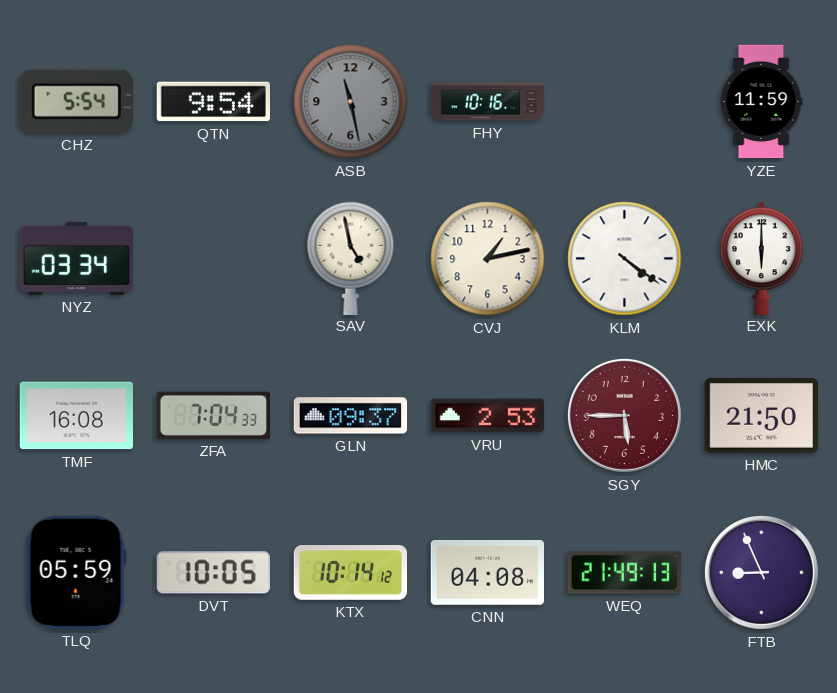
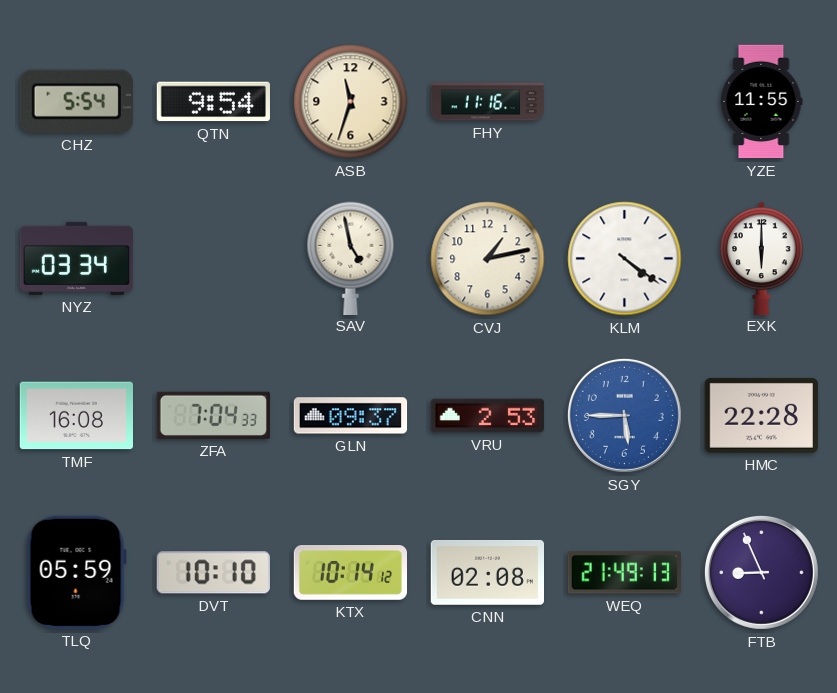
ASB: 11:28 -> 11:33
ASB dial: grey -> cream
FHY: 10:16 -> 11:16
YZE: 11:59 -> 11:55
SGY dial: burgundy -> blue
HMC: 21:50 -> 22:28
DVT: 10:05 -> 10:10
CNN: 04:08 -> 02:08
